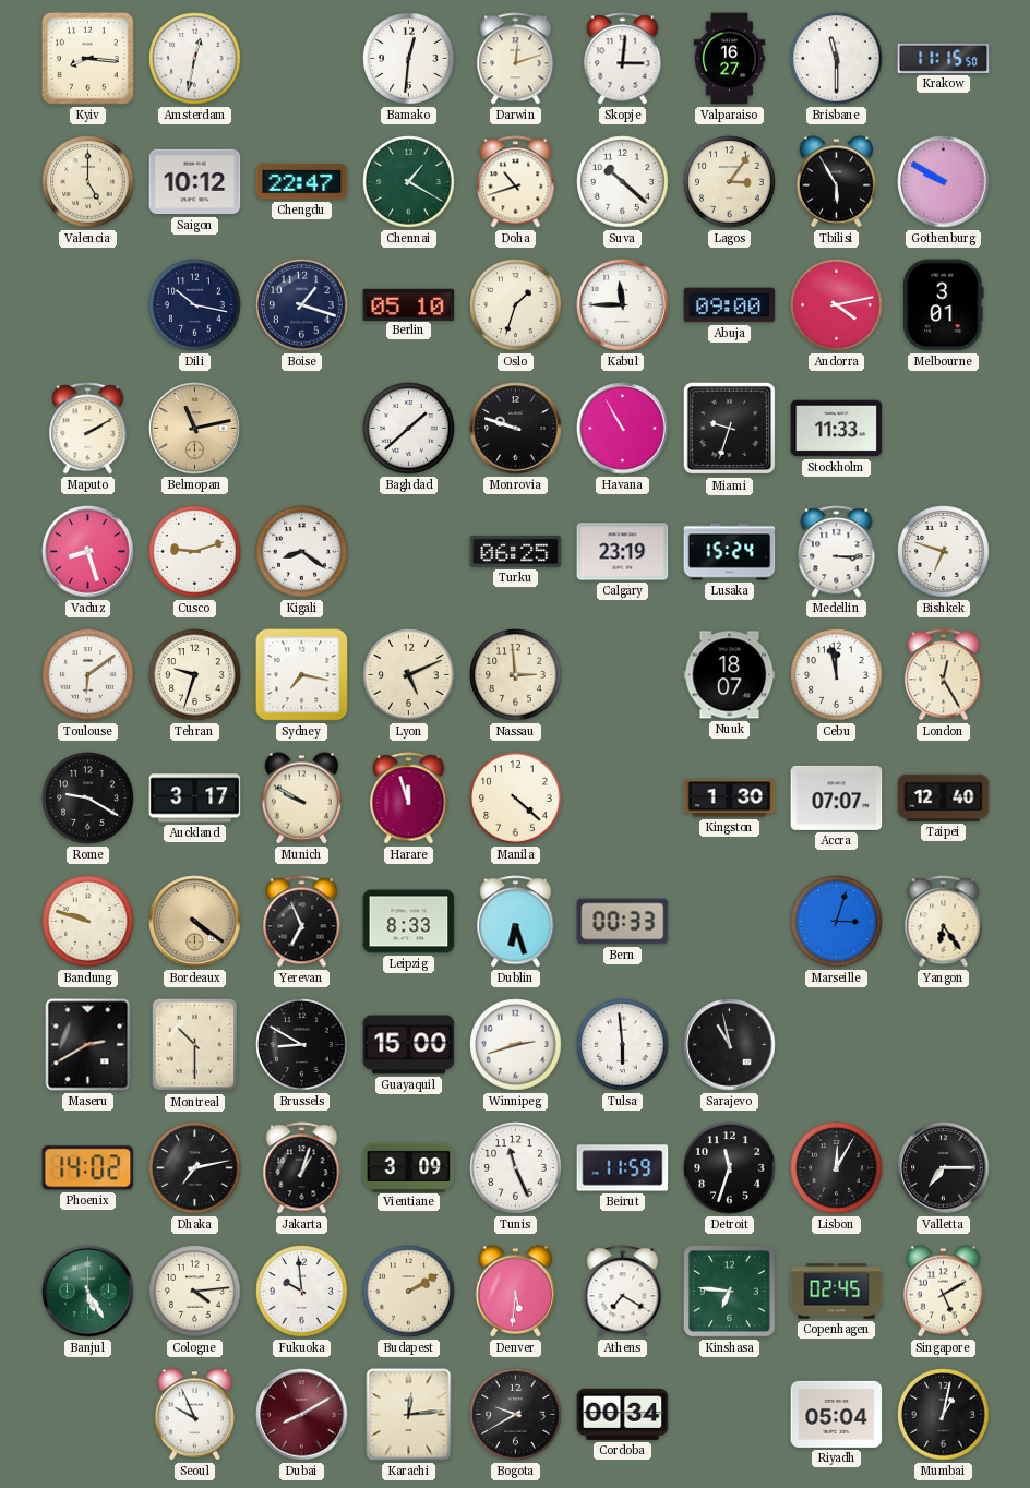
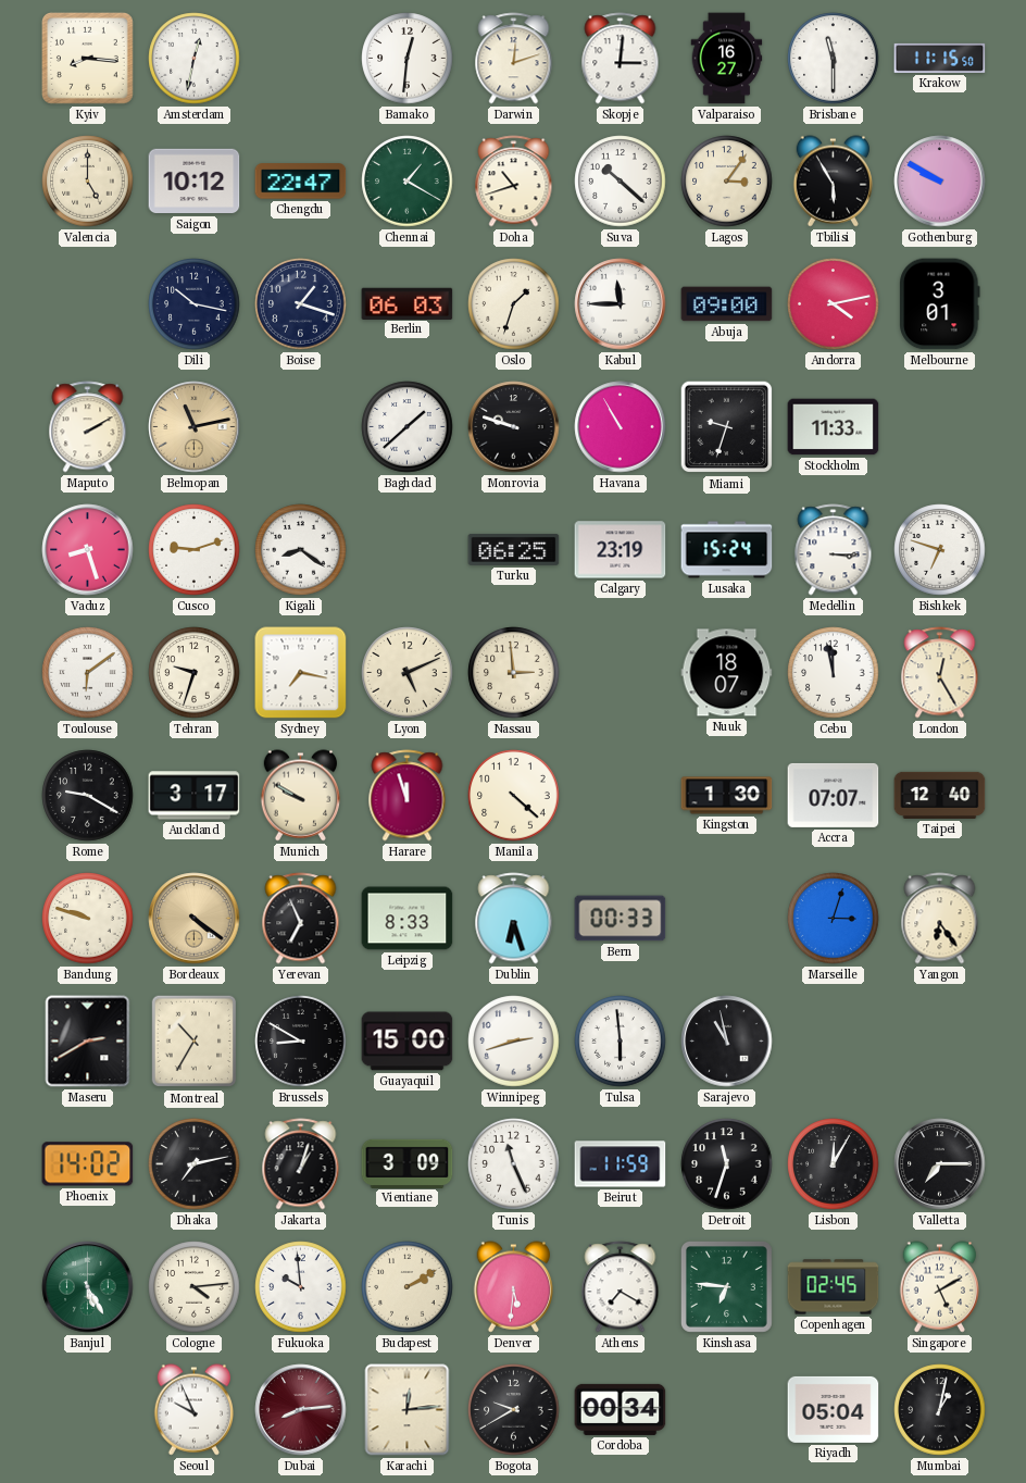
Berlin: 05:10 -> 06:03
Montreal: 10:30 -> 10:35
Dubai: 8:10 -> 8:14
